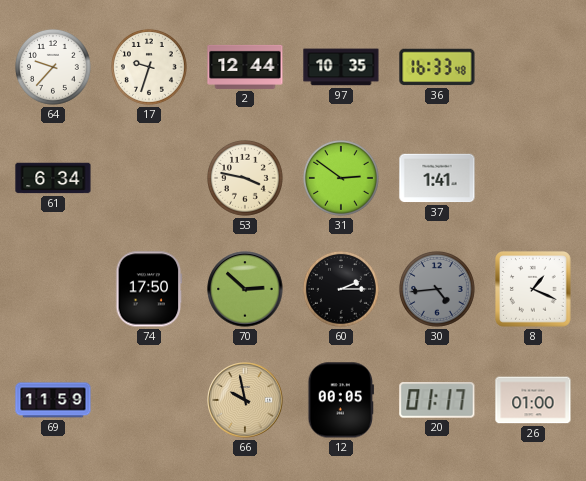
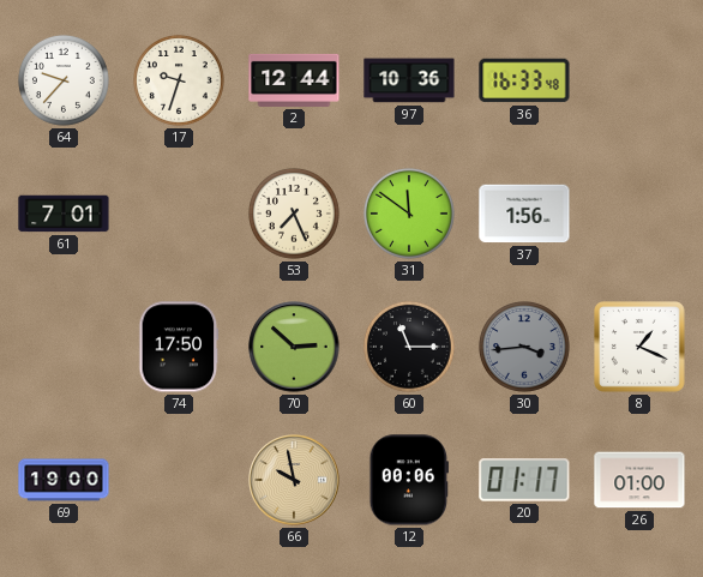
97: 10:35 -> 10:36
61: 6:34 -> 7:01
53: 3:47 -> 7:26
31: 2:51 -> 11:51
37: 1:41 -> 1:56
60: 2:15 -> 11:15
30: 4:44 -> 3:44
69: 11:59 -> 19:00
12: 00:05 -> 00:06
